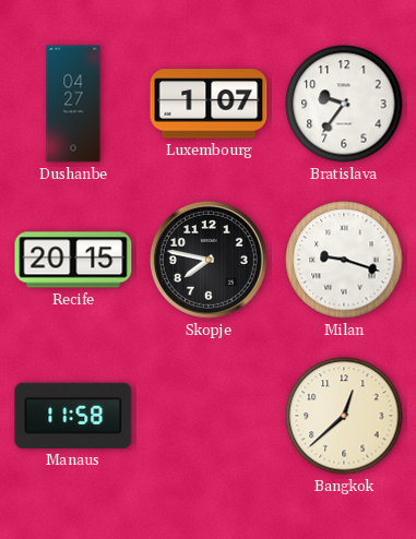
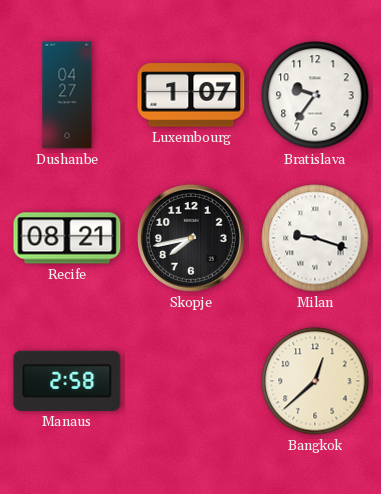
Recife: 20:15 -> 08:21
Skopje: 7:47 -> 7:43
Manaus: 11:58 -> 2:58
